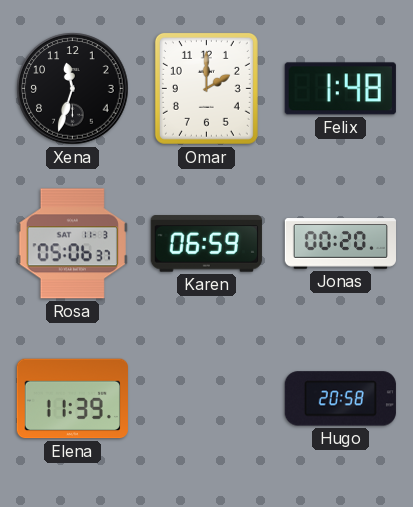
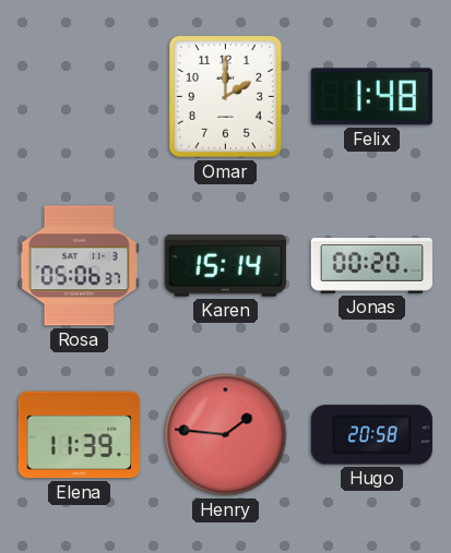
Xena: 11:33 -> none
Karen: 06:59 -> 15:14
Henry: none -> 1:46
